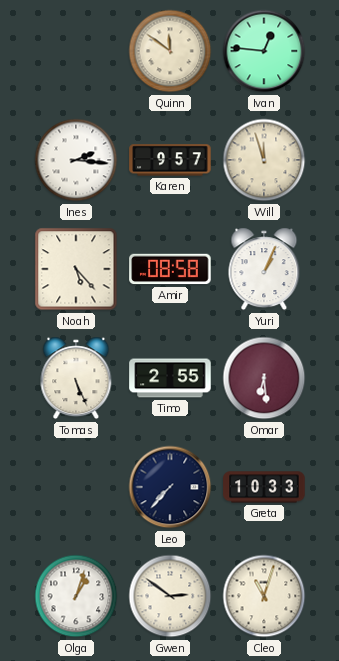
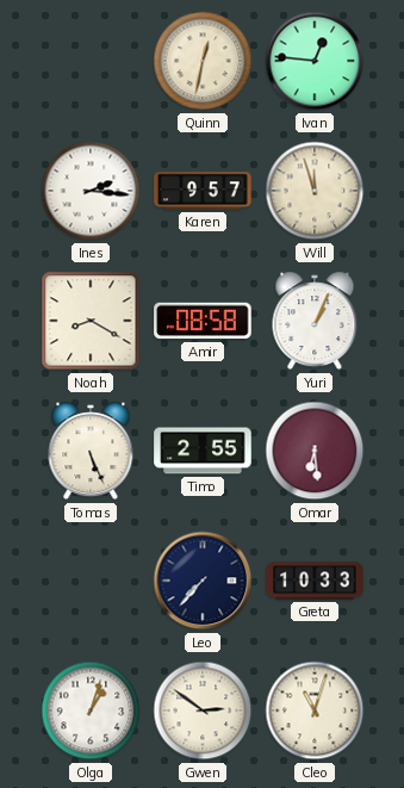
Quinn: 11:51 -> 12:32
Noah: 5:23 -> 8:20
